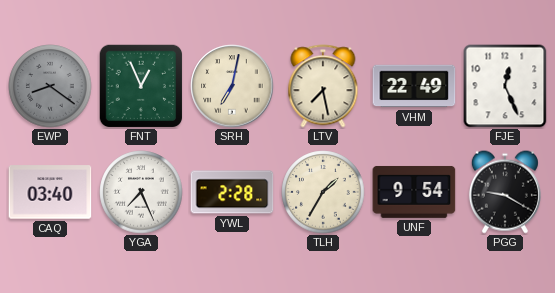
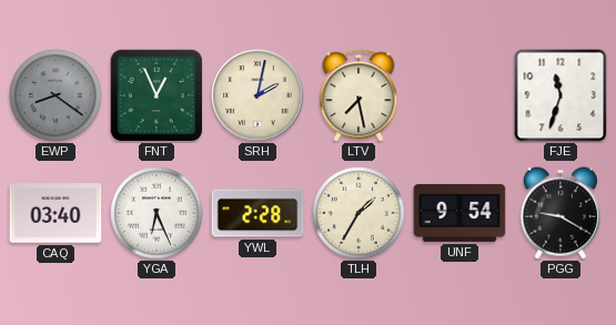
SRH: 7:02 -> 2:02
VHM: 22:49 -> none
FJE: 12:26 -> 11:33
YGA: 7:26 -> 6:26
